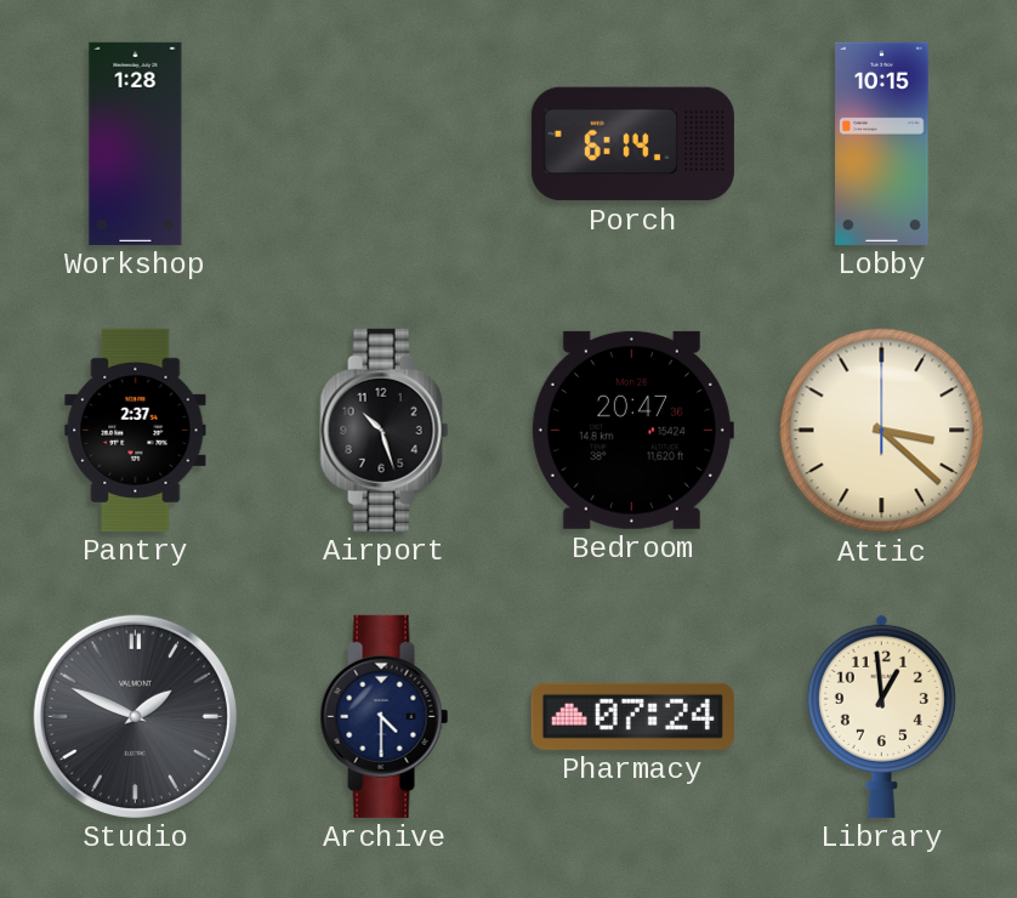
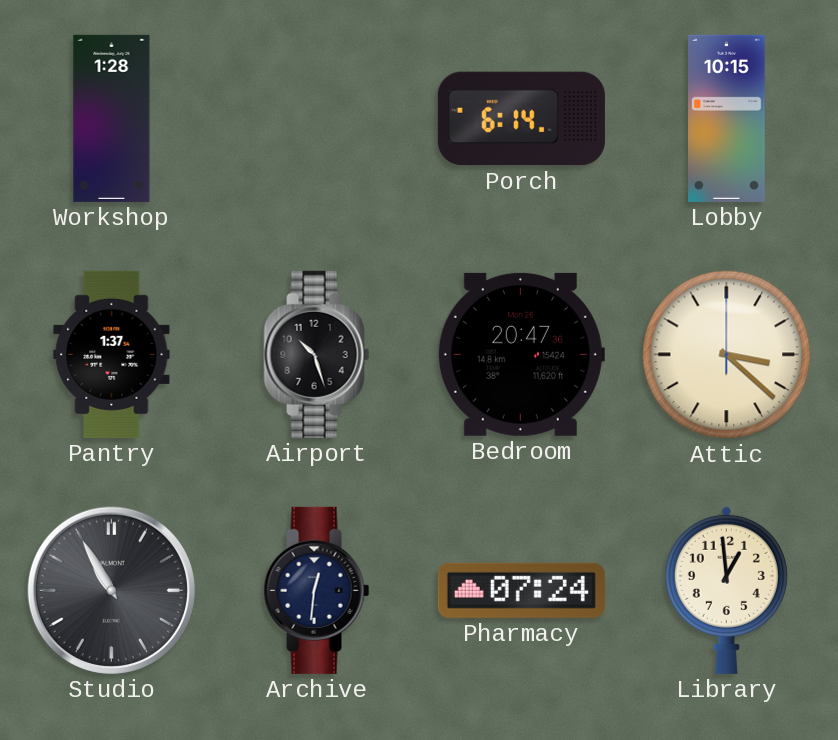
Pantry: 2:37 -> 1:37
Studio: 1:49 -> 10:55
Archive: 4:30 -> 12:31
